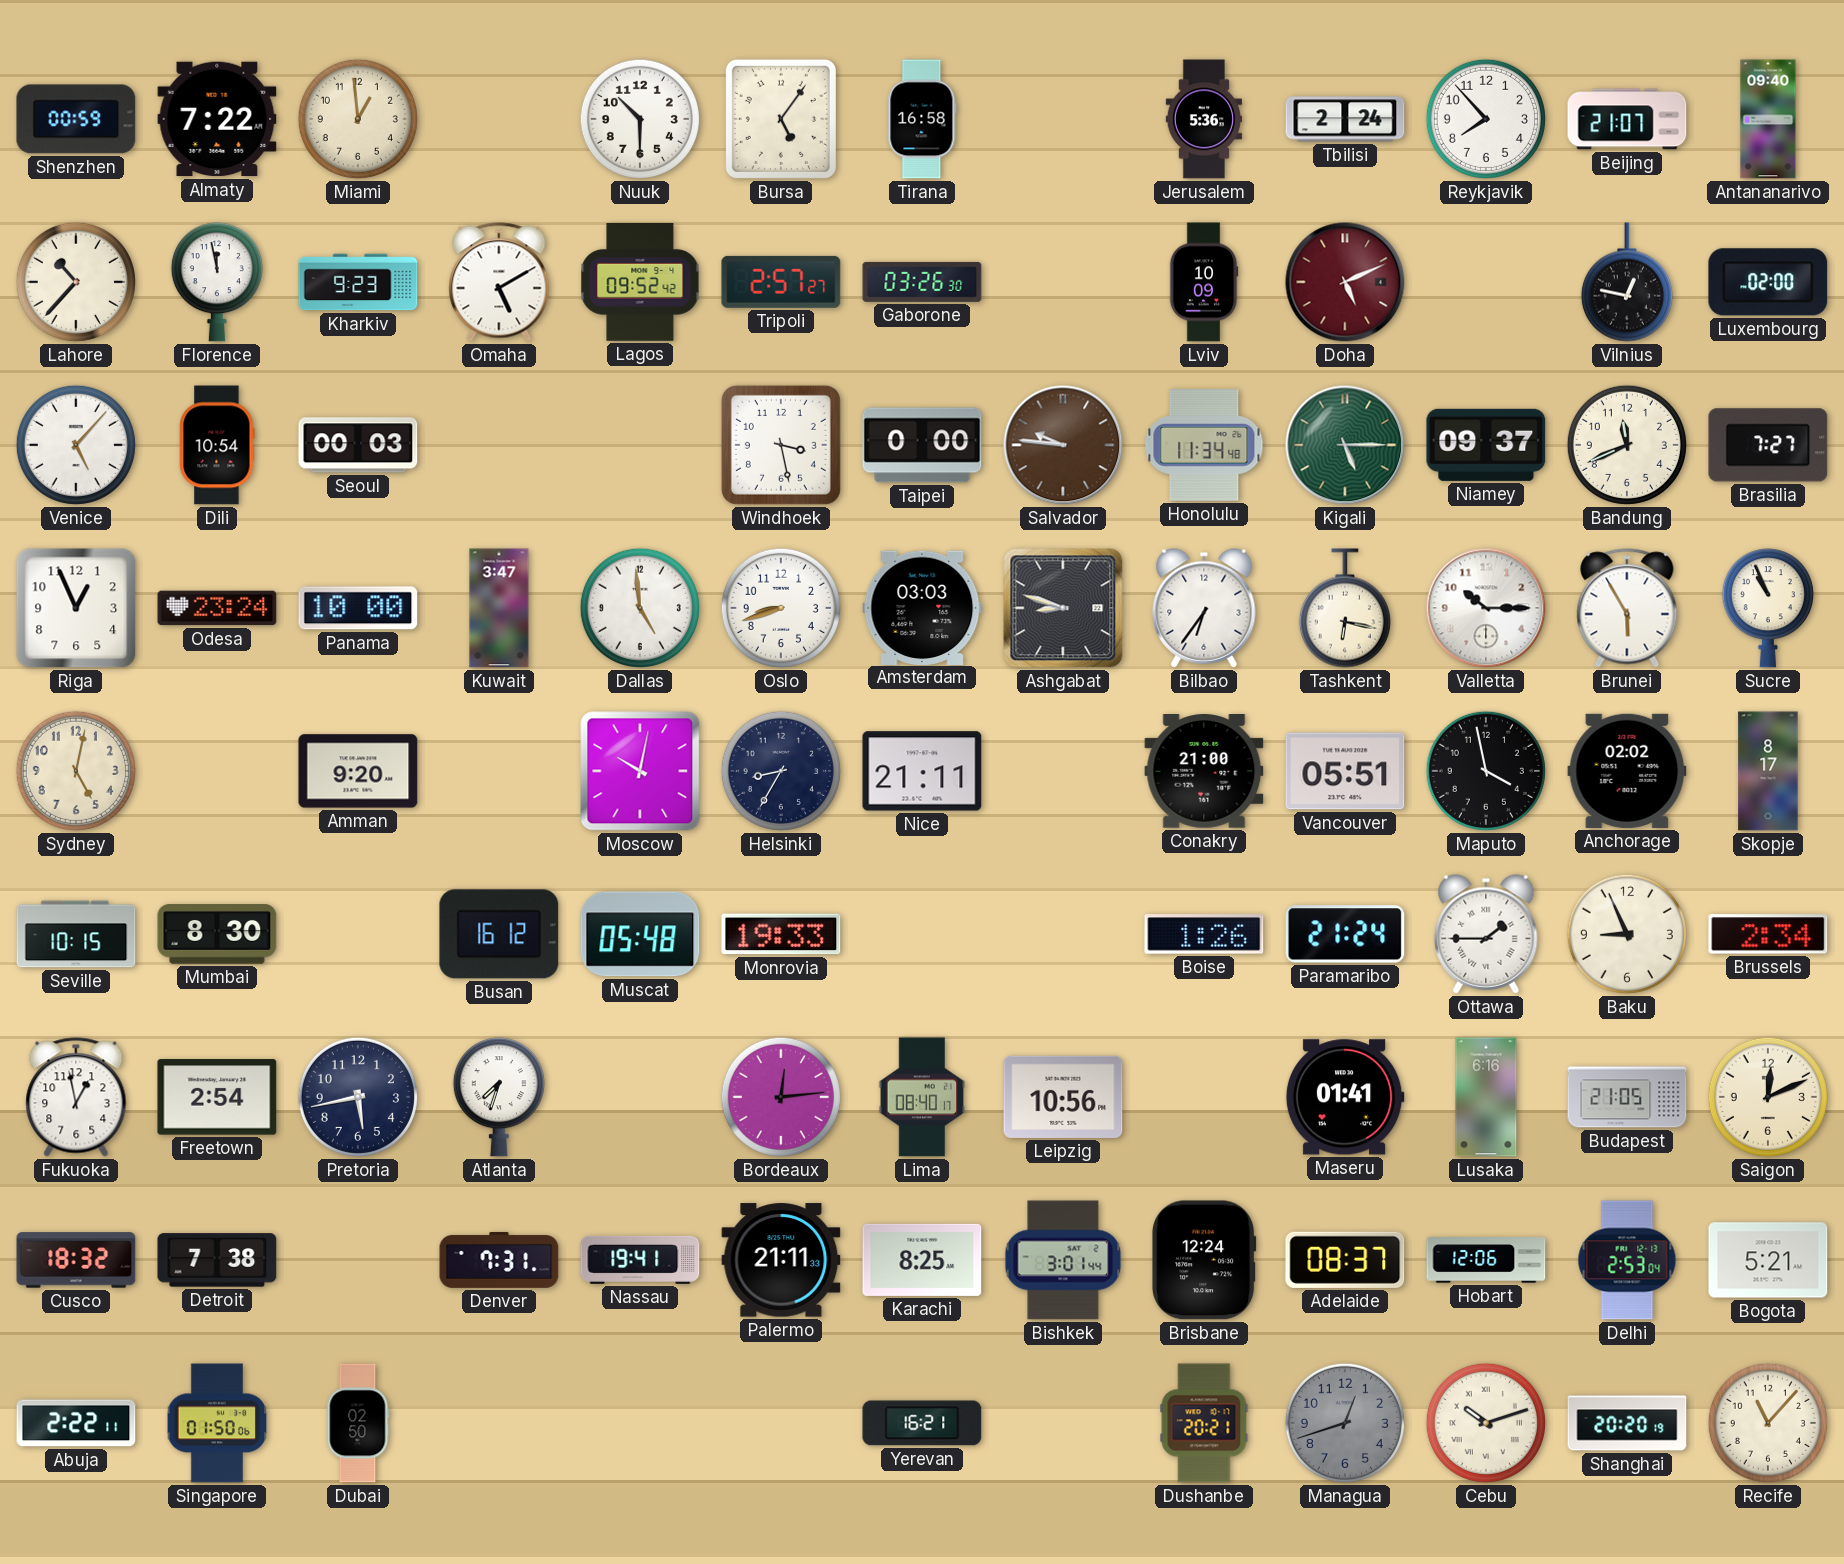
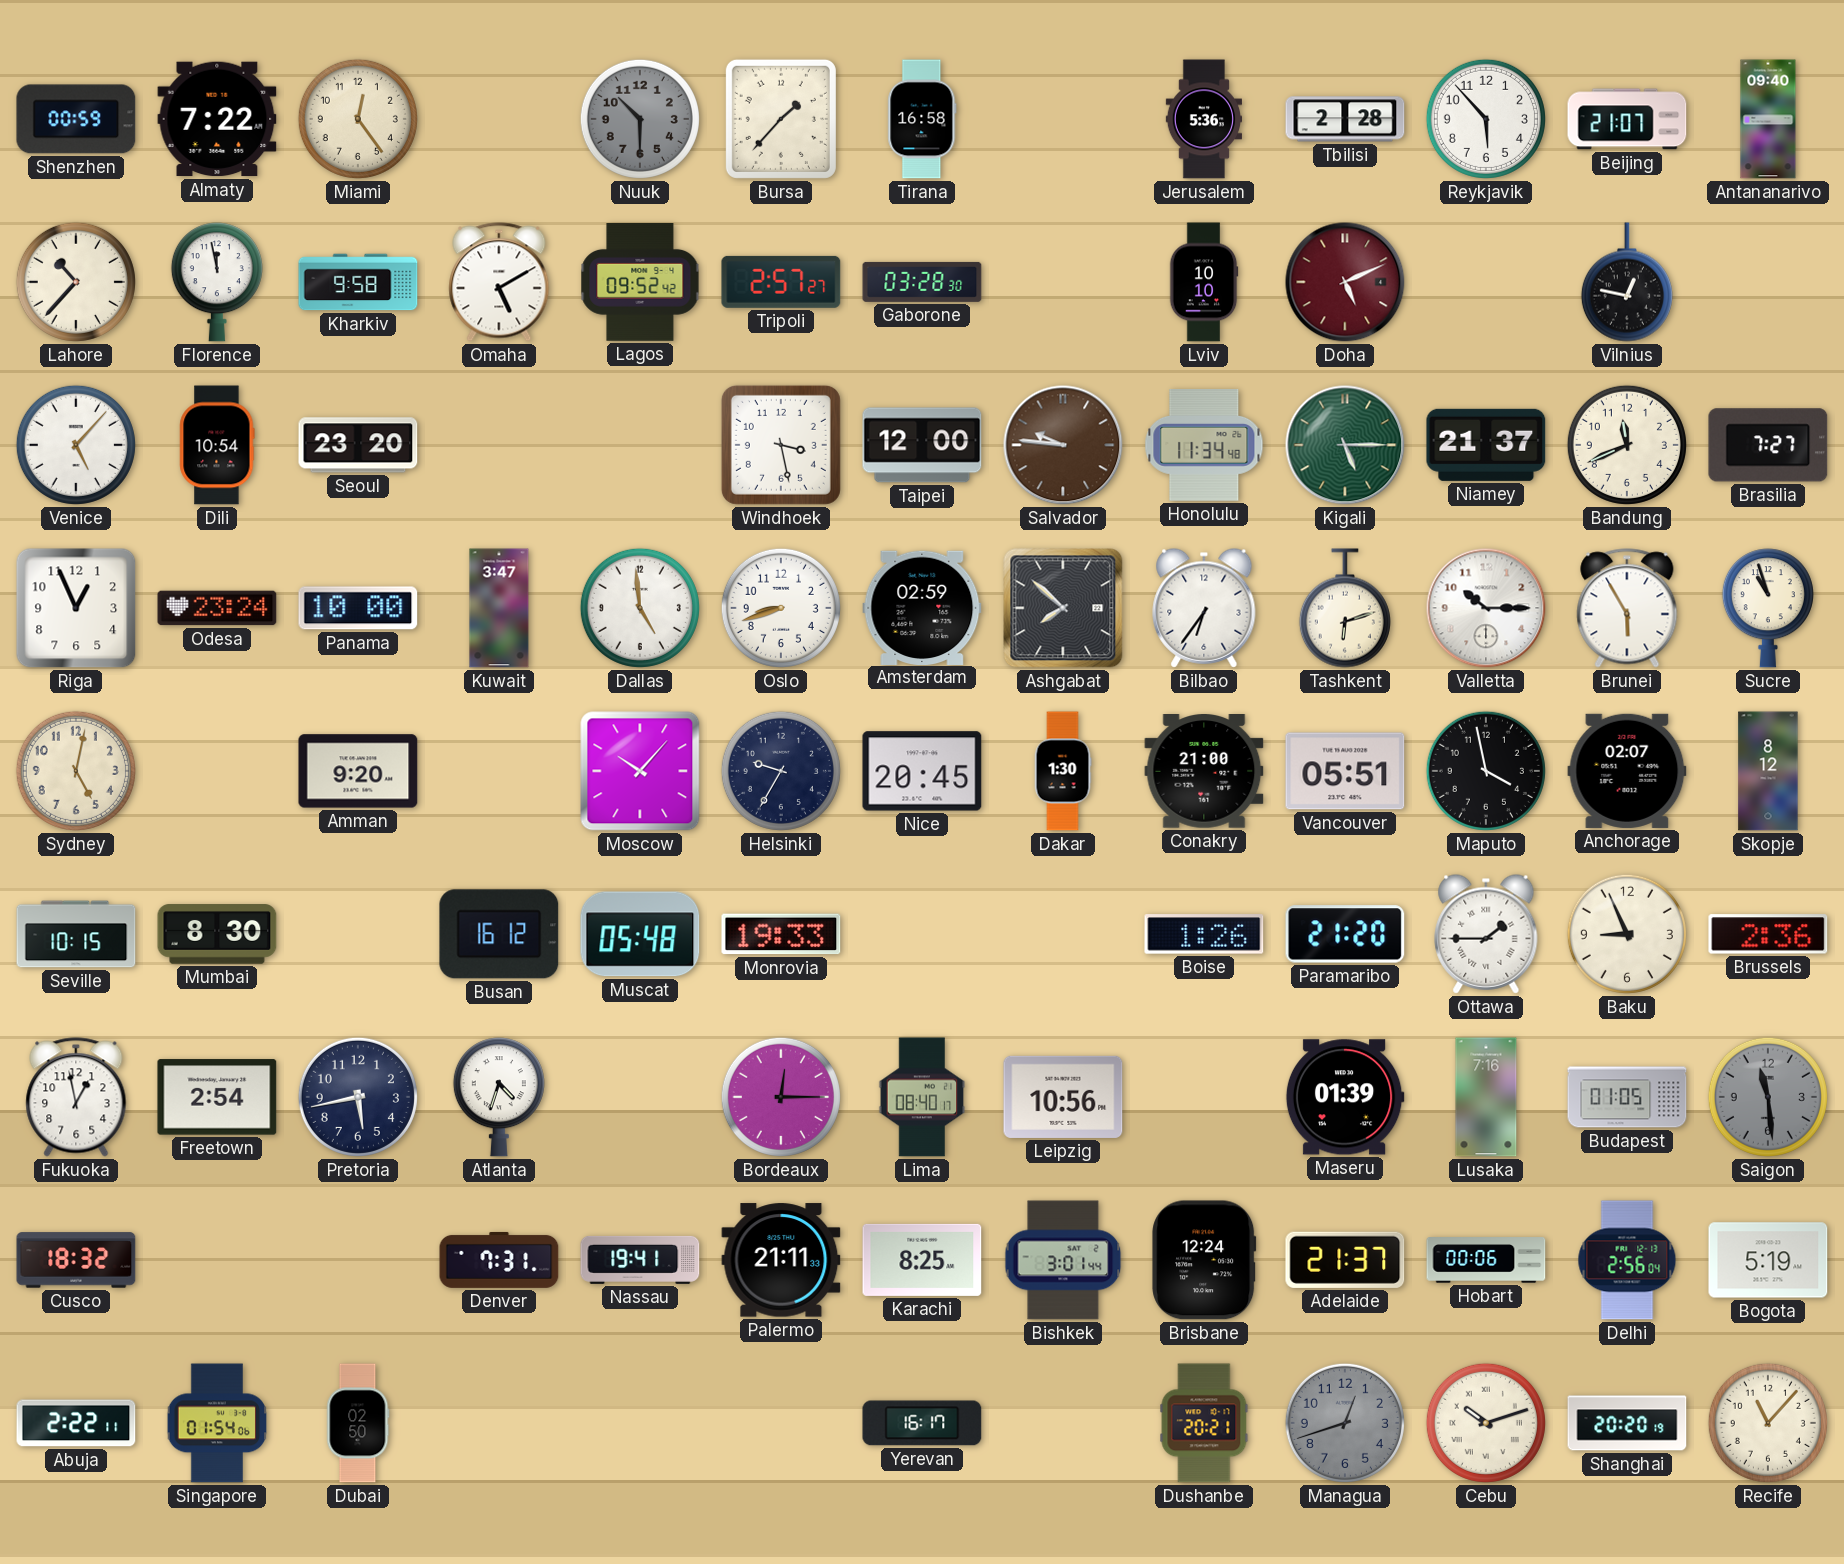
Miami: 12:59 -> 12:24
Nuuk dial: white -> grey
Bursa: 5:06 -> 1:37
Tbilisi: 2:24 -> 2:28
Reykjavik: 7:53 -> 5:53
Kharkiv: 9:23 -> 9:58
Gaborone: 03:26 -> 03:28
Lviv: 10:09 -> 10:10
Luxembourg: 02:00 -> none
Seoul: 00:03 -> 23:20
Taipei: 0:00 -> 12:00
Niamey: 09:37 -> 21:37
Amsterdam: 03:03 -> 02:59
Ashgabat: 8:48 -> 7:52
Tashkent: 6:17 -> 6:12
Sucre: 10:56 -> 10:57
Moscow: 10:02 -> 10:07
Helsinki: 8:35 -> 9:35
Nice: 21:11 -> 20:45
Dakar: none -> 1:30
Anchorage: 02:02 -> 02:07
Skopje: 8:17 -> 8:12
Paramaribo: 21:24 -> 21:20
Brussels: 2:34 -> 2:36
Atlanta: 7:33 -> 4:33
Bordeaux: 12:14 -> 12:15
Maseru: 01:41 -> 01:39
Lusaka: 6:16 -> 7:16
Budapest: 21:05 -> 01:05
Saigon: 12:11 -> 11:29
Saigon dial: cream -> grey
Detroit: 7:38 -> none
Adelaide: 08:37 -> 21:37
Hobart: 12:06 -> 00:06
Delhi: 2:53 -> 2:56
Bogota: 5:21 -> 5:19
Singapore: 01:50 -> 01:54
Yerevan: 16:21 -> 16:17
